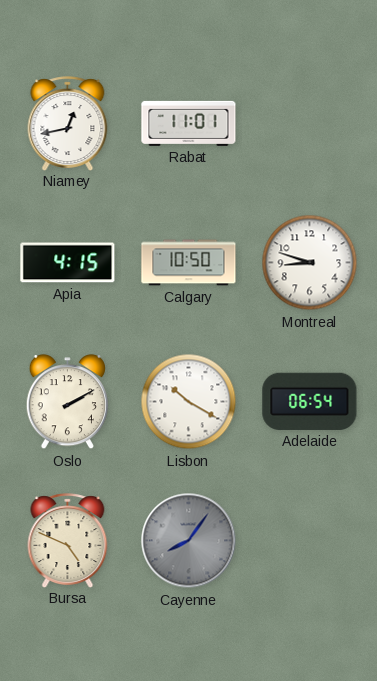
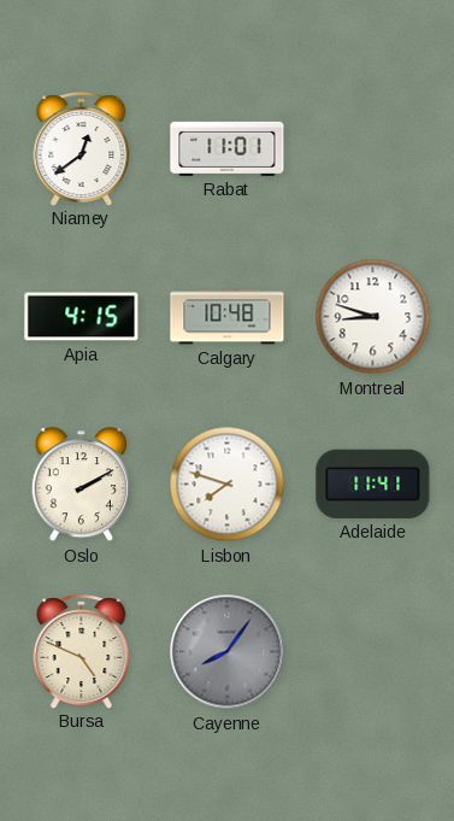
Niamey: 12:43 -> 12:39
Calgary: 10:50 -> 10:48
Lisbon: 10:20 -> 7:48
Adelaide: 06:54 -> 11:41
